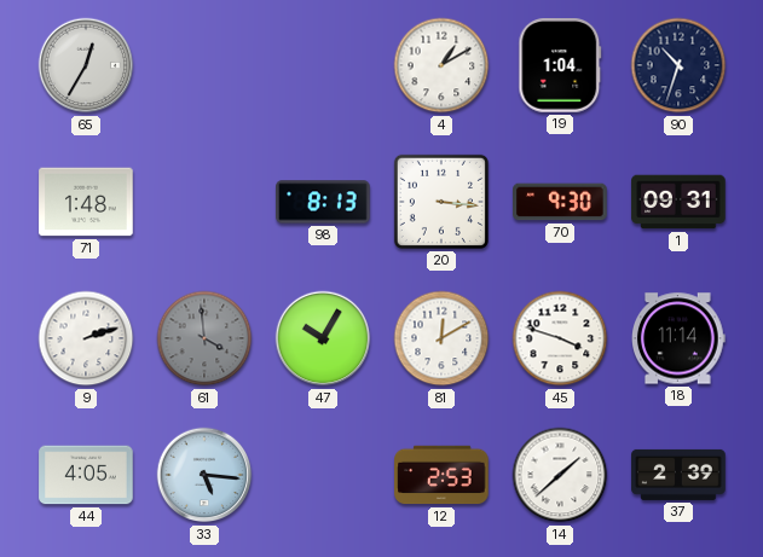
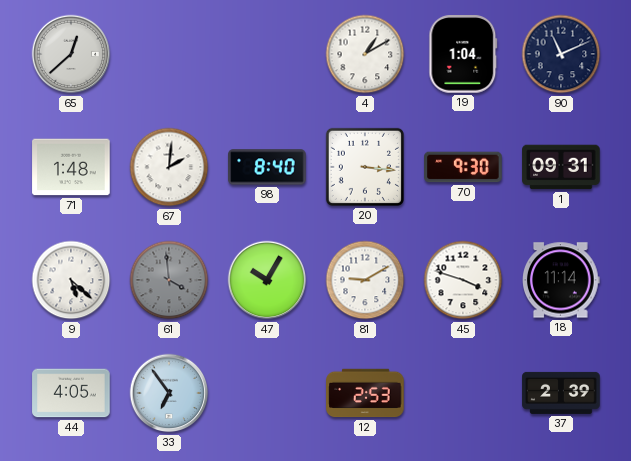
65: 12:35 -> 12:38
90: 10:33 -> 11:11
67: none -> 2:01
98: 8:13 -> 8:40
9: 2:12 -> 5:22
81: 12:10 -> 9:10
33: 5:16 -> 6:54
14: 1:38 -> none
